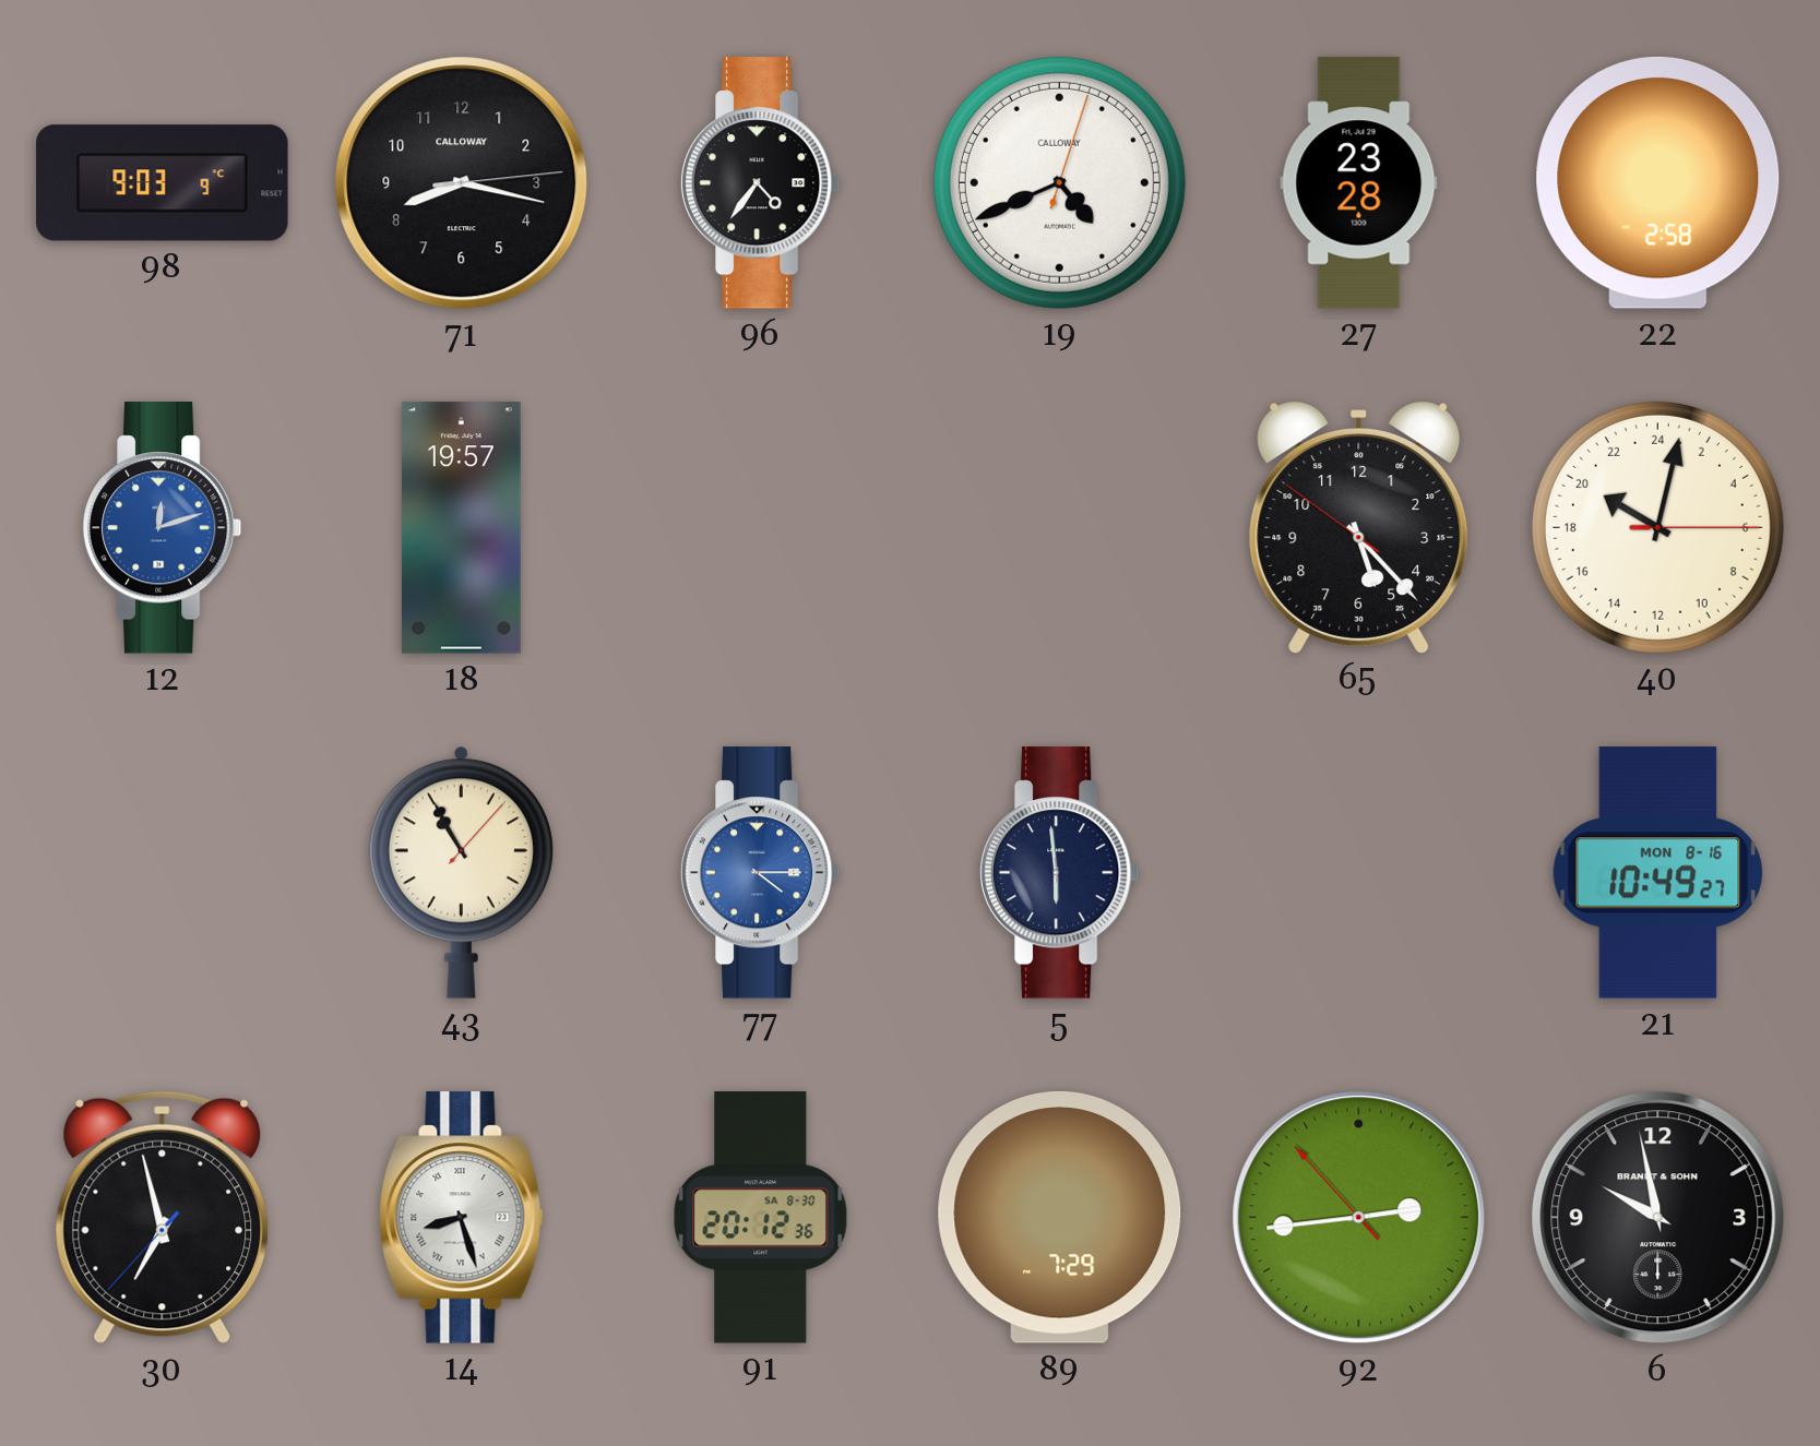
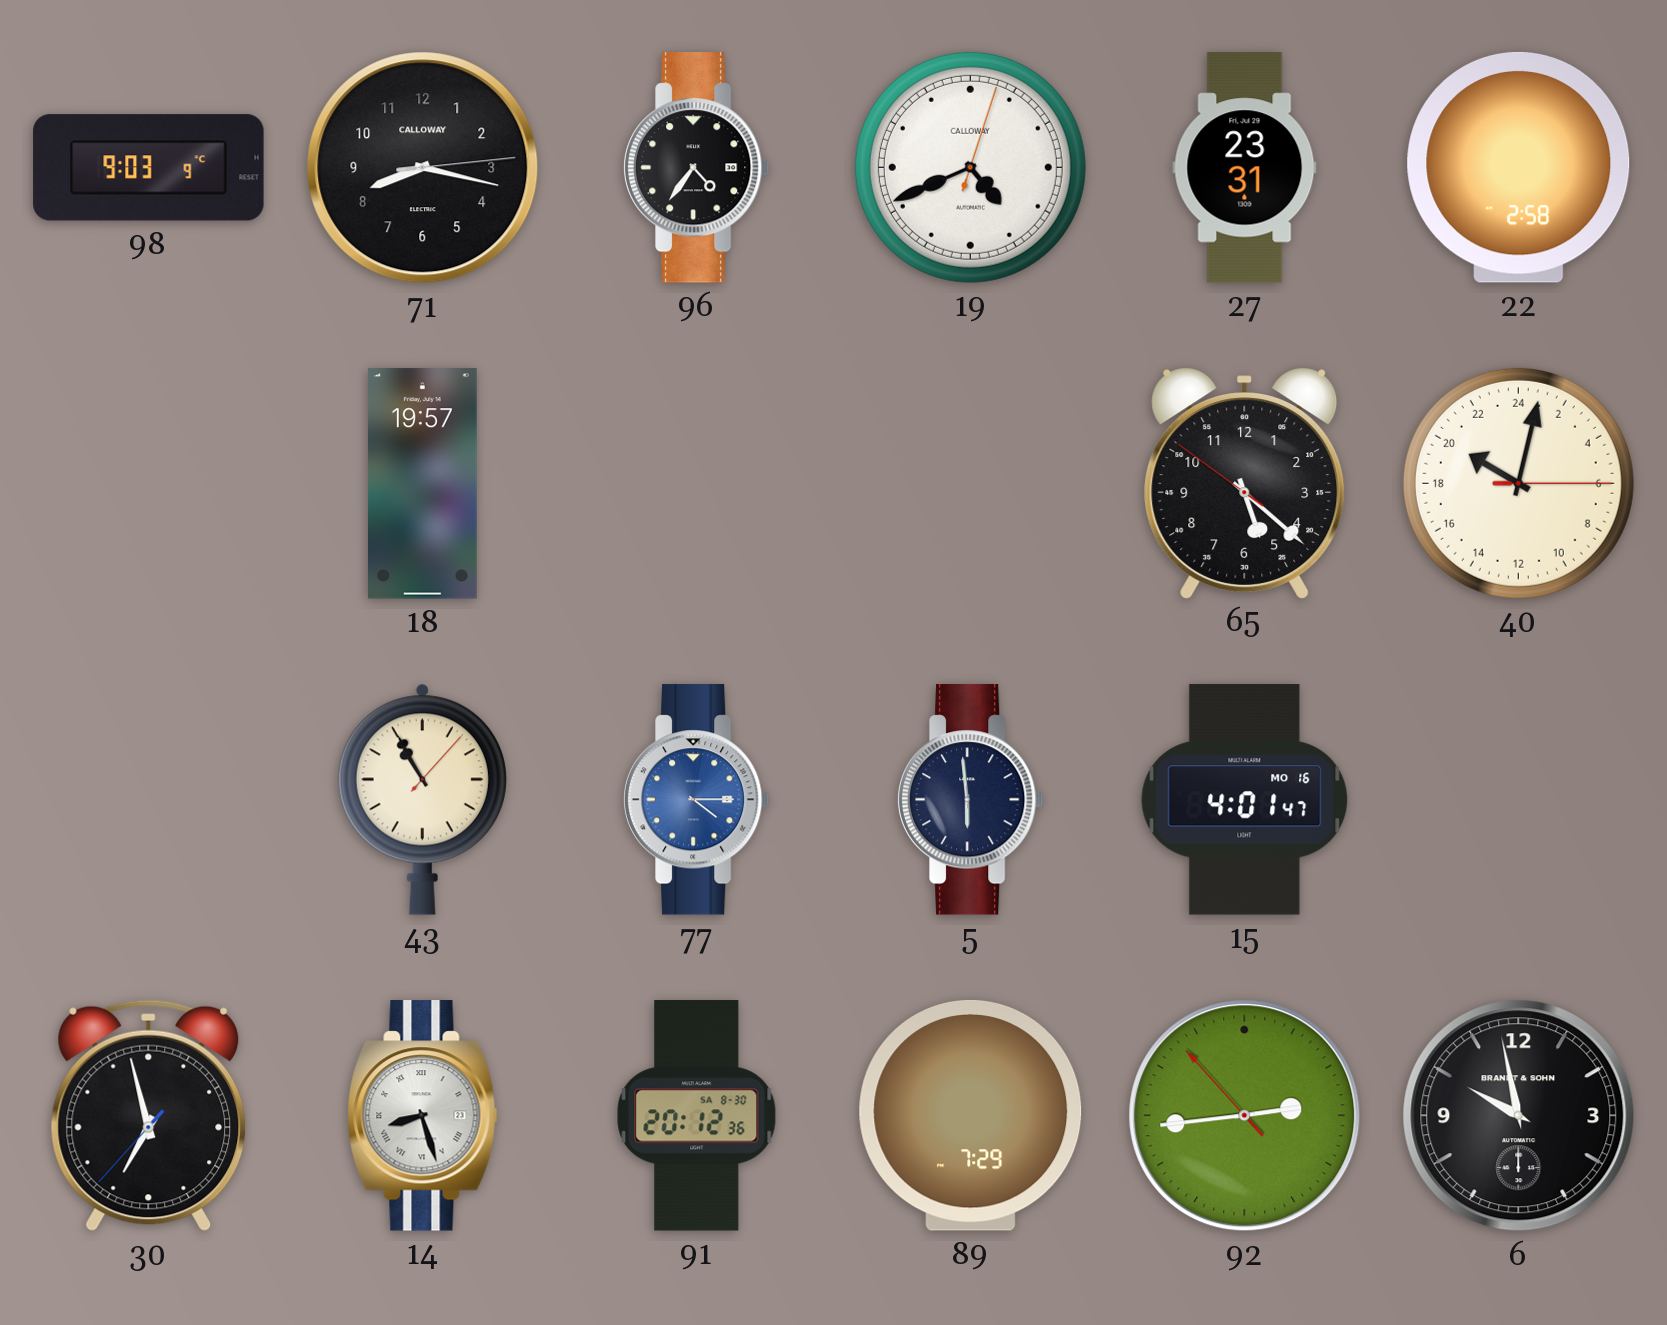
27: 23:28 -> 23:31
12: 12:12 -> none
65: 5:22 -> 5:21
15: none -> 4:01
21: 10:49 -> none
